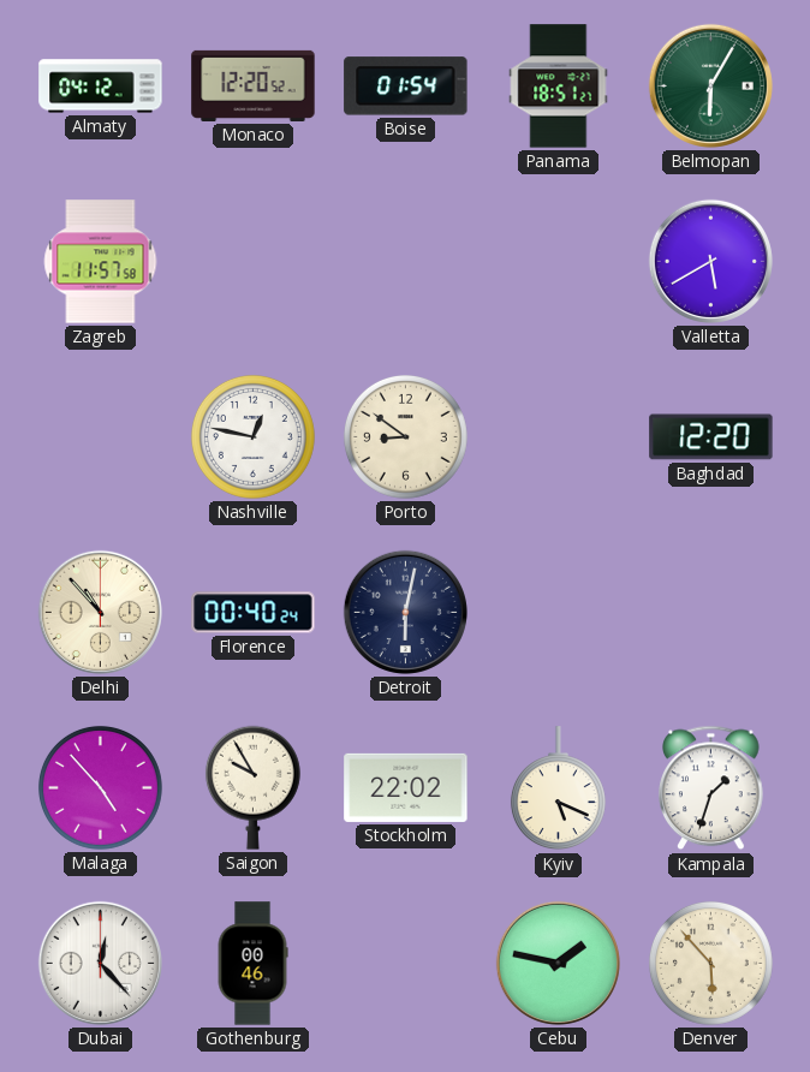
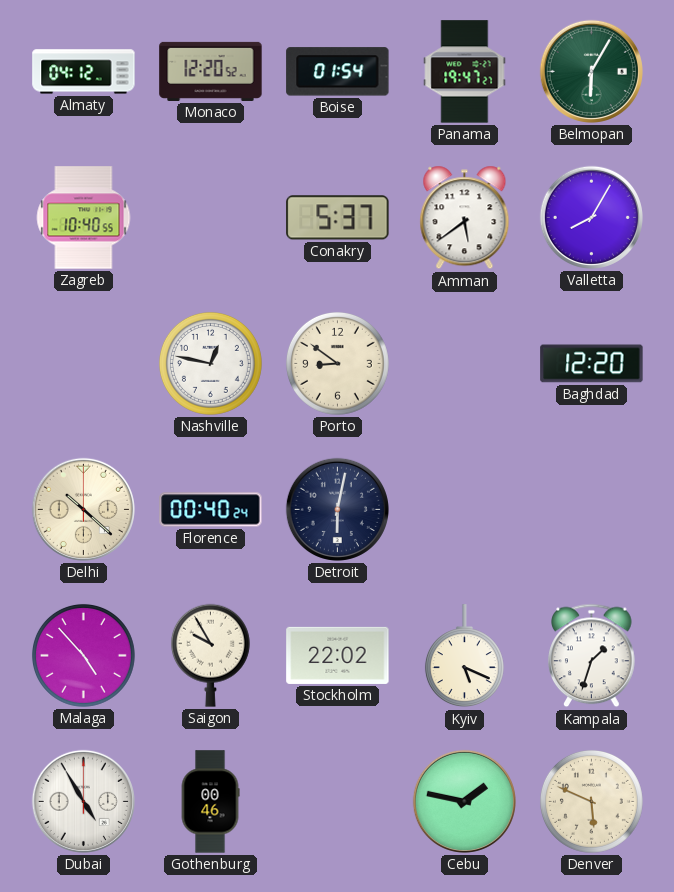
Panama: 18:51 -> 19:47
Zagreb: 11:57 -> 10:40
Conakry: none -> 5:37
Amman: none -> 5:39
Valletta: 5:40 -> 8:05
Delhi: 10:53 -> 10:22
Dubai: 12:23 -> 4:55
Denver: 5:53 -> 5:49
